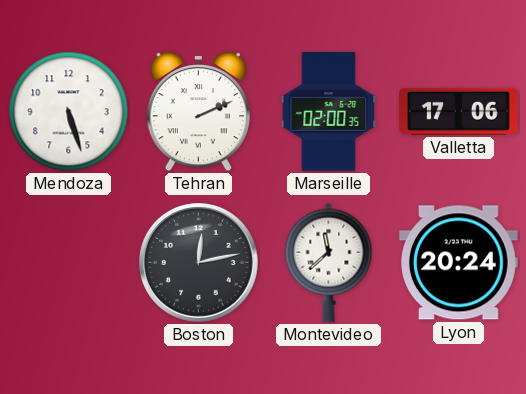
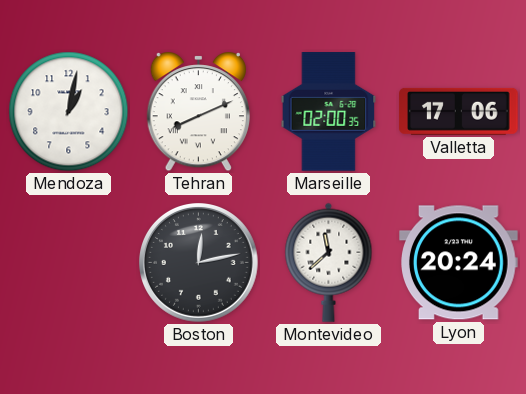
Mendoza: 5:27 -> 1:02
Tehran: 2:11 -> 8:11
